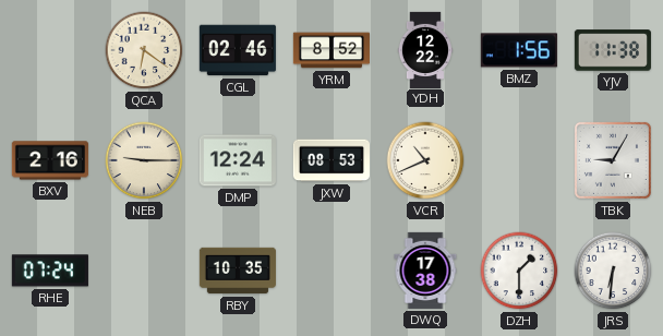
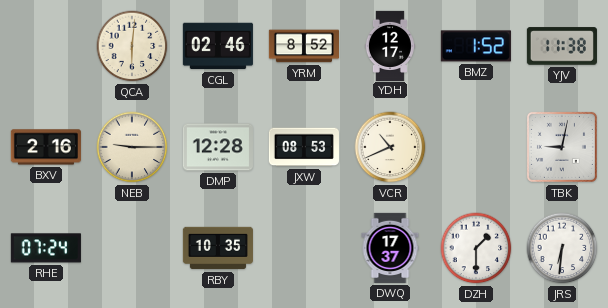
QCA: 6:21 -> 6:01
YDH: 12:22 -> 12:17
BMZ: 1:56 -> 1:52
DMP: 12:24 -> 12:28
TBK: 9:05 -> 9:02
DWQ: 17:38 -> 17:37
